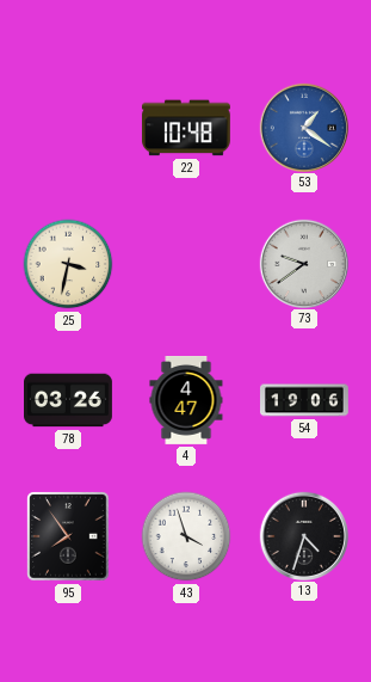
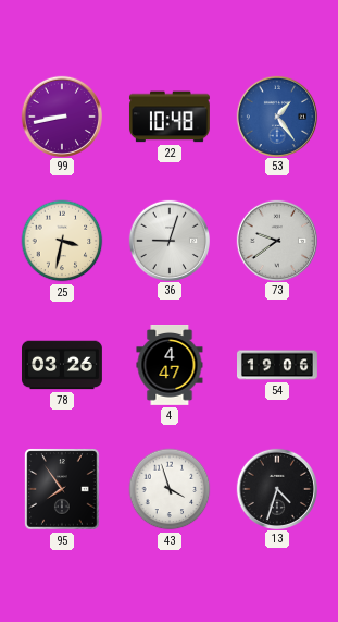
99: none -> 8:43
53: 1:21 -> 1:24
36: none -> 9:03
